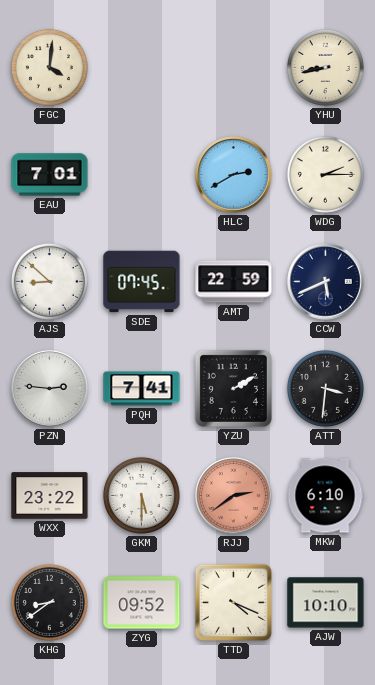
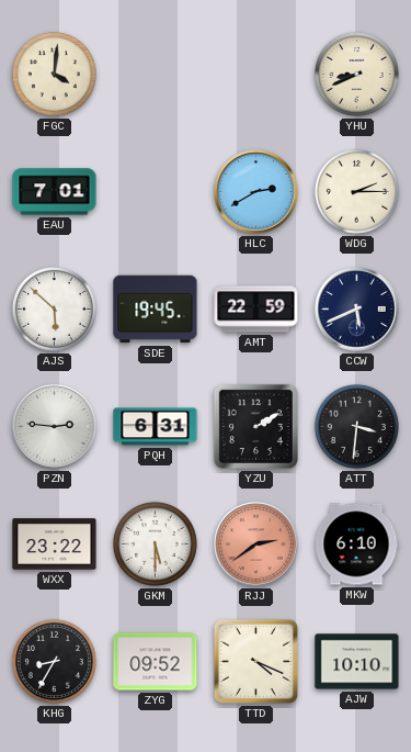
YHU: 8:43 -> 8:41
AJS: 8:52 -> 5:52
SDE: 07:45 -> 19:45
PQH: 7:41 -> 6:31
KHG: 8:39 -> 8:35
